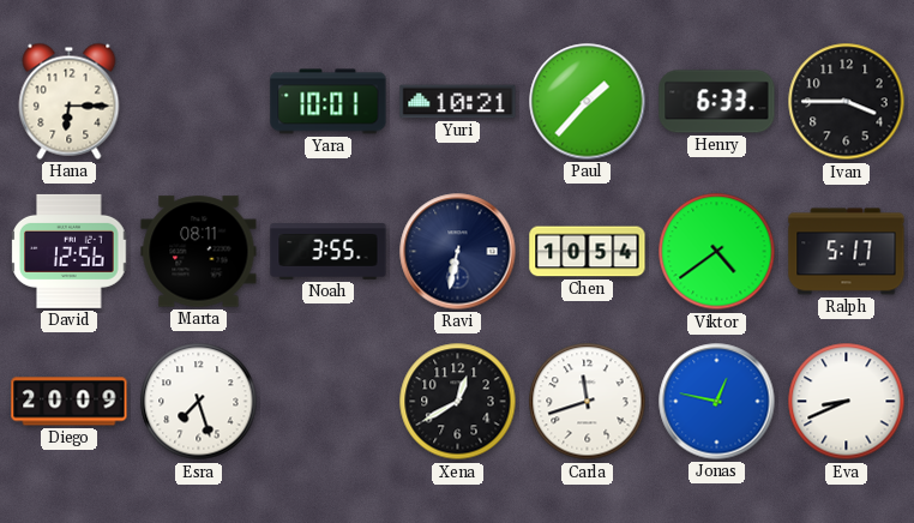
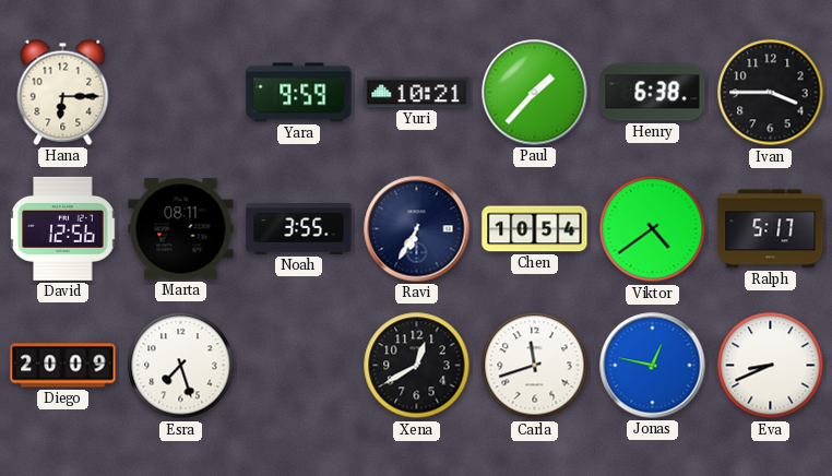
Yara: 10:01 -> 9:59
Henry: 6:33 -> 6:38
Ravi: 6:32 -> 6:35
